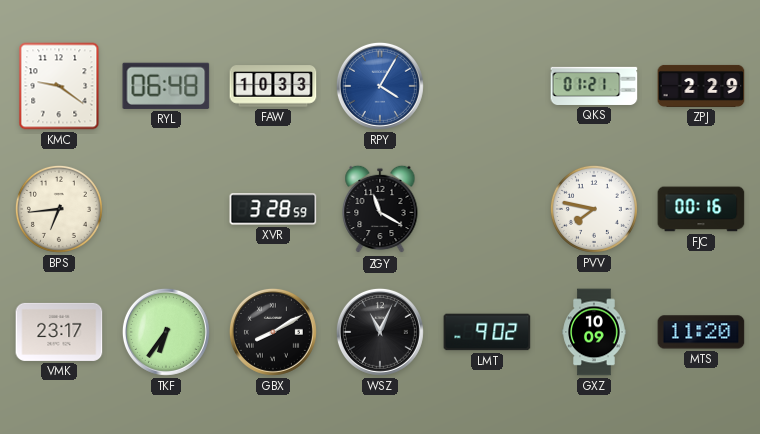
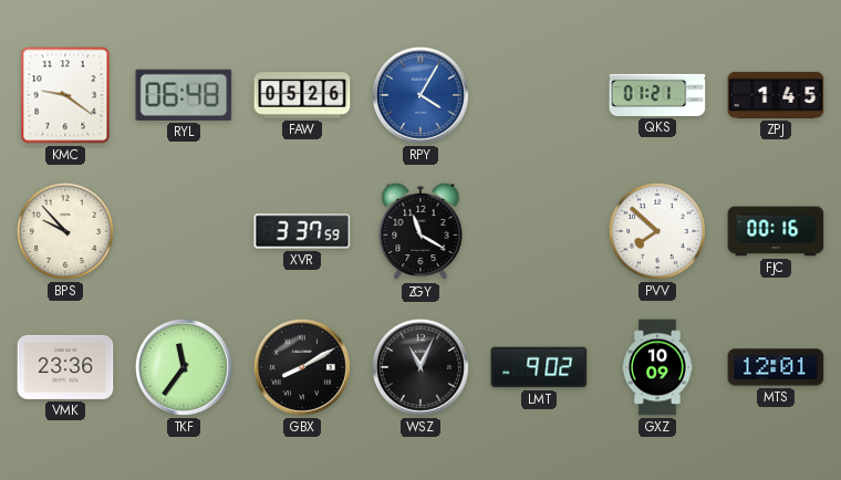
FAW: 10:33 -> 05:26
ZPJ: 2:29 -> 1:45
BPS: 6:44 -> 9:53
XVR: 3:28 -> 3:37
PVV: 7:47 -> 7:52
VMK: 23:17 -> 23:36
TKF: 6:36 -> 11:36
MTS: 11:20 -> 12:01
